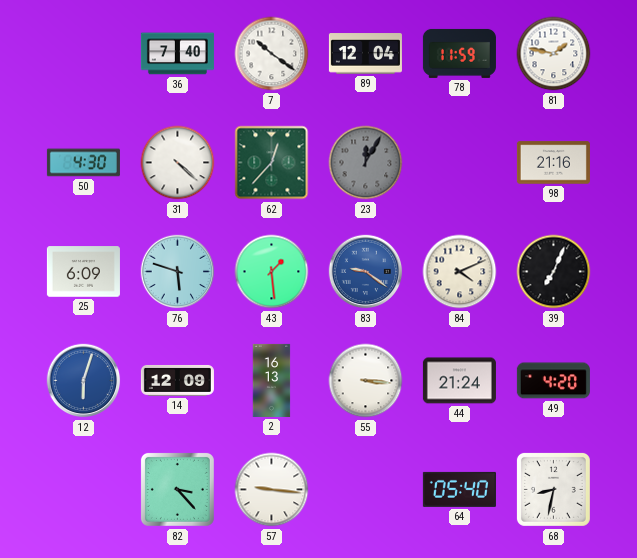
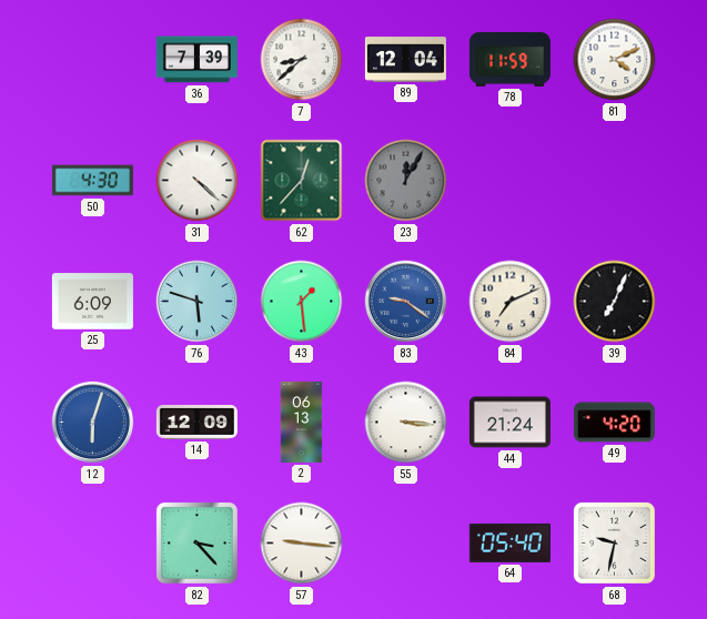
36: 7:40 -> 7:39
7: 10:21 -> 8:38
81: 1:47 -> 4:11
98: 21:16 -> none
84: 4:11 -> 7:11
2: 16:13 -> 06:13
68: 8:32 -> 9:32
